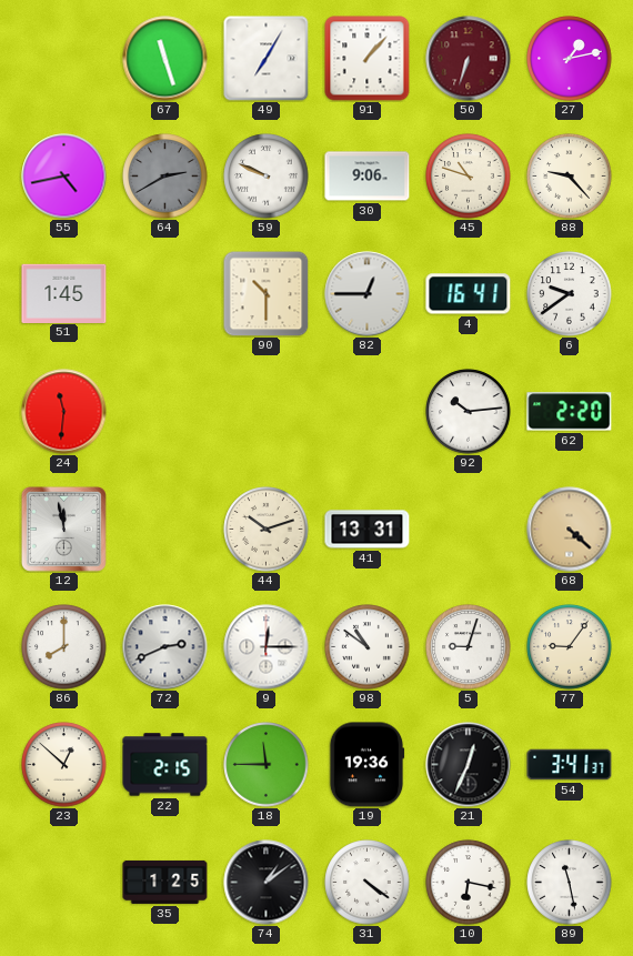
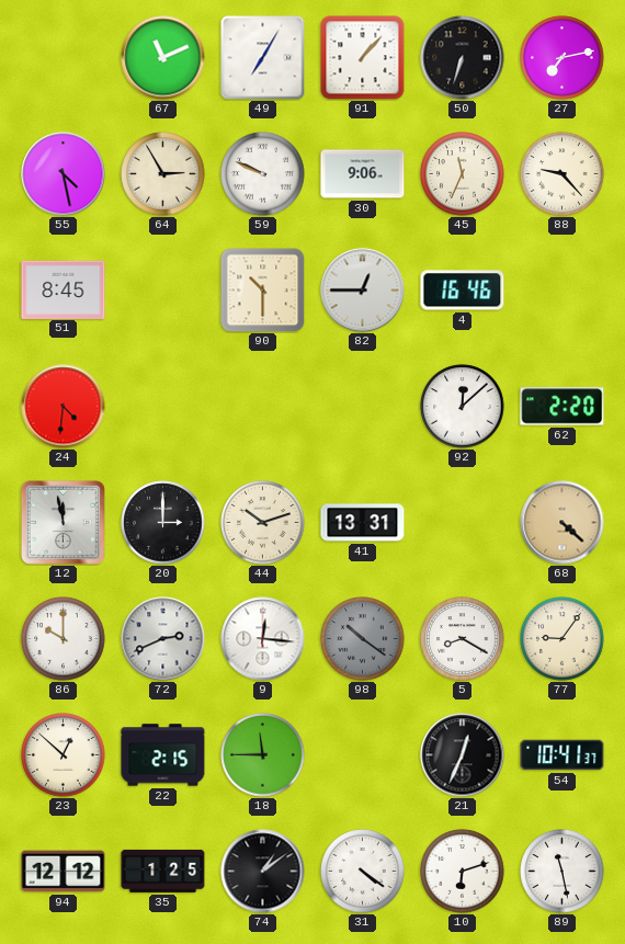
67: 11:27 -> 11:11
50 dial: burgundy -> black
27: 1:13 -> 7:13
55: 4:43 -> 4:28
64: 2:40 -> 2:55
64 dial: grey -> cream
45: 10:48 -> 11:34
51: 1:45 -> 8:45
4: 16:41 -> 16:46
6: 9:39 -> none
24: 11:31 -> 4:31
92: 10:14 -> 12:08
20: none -> 3:00
86: 8:00 -> 10:00
9: 12:15 -> 12:16
98: 10:51 -> 10:21
98 dial: white -> grey
5: 9:03 -> 8:20
19: 19:36 -> none
54: 3:41 -> 10:41
94: none -> 12:12
10: 6:17 -> 6:12
